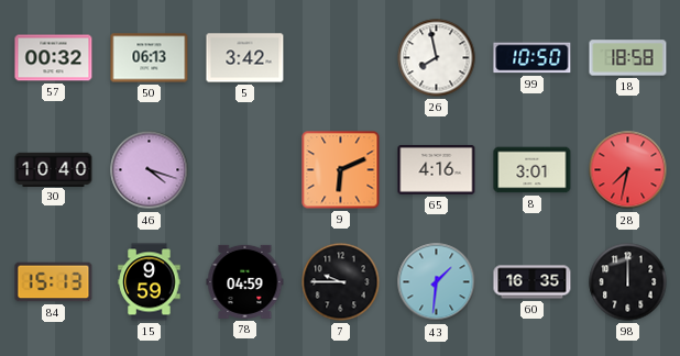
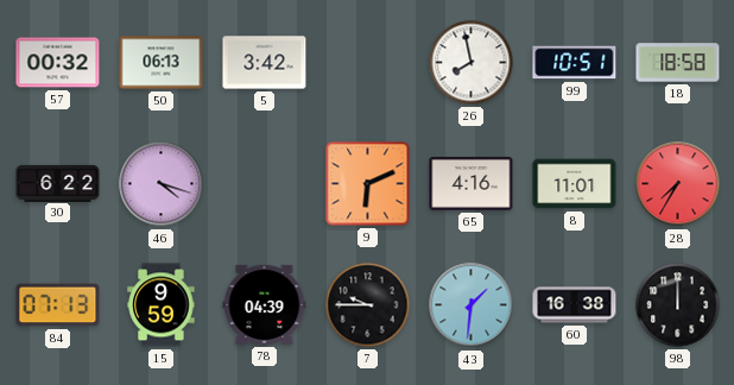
99: 10:50 -> 10:51
30: 10:40 -> 6:22
8: 3:01 -> 11:01
28: 7:32 -> 7:35
84: 15:13 -> 07:13
78: 04:59 -> 04:39
60: 16:35 -> 16:38
